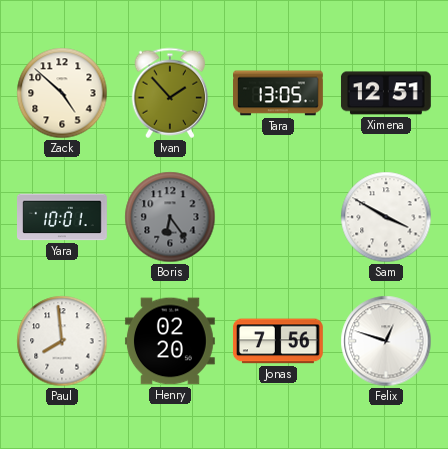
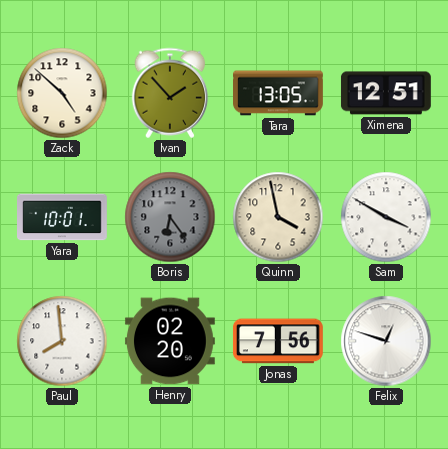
Quinn: none -> 3:58
